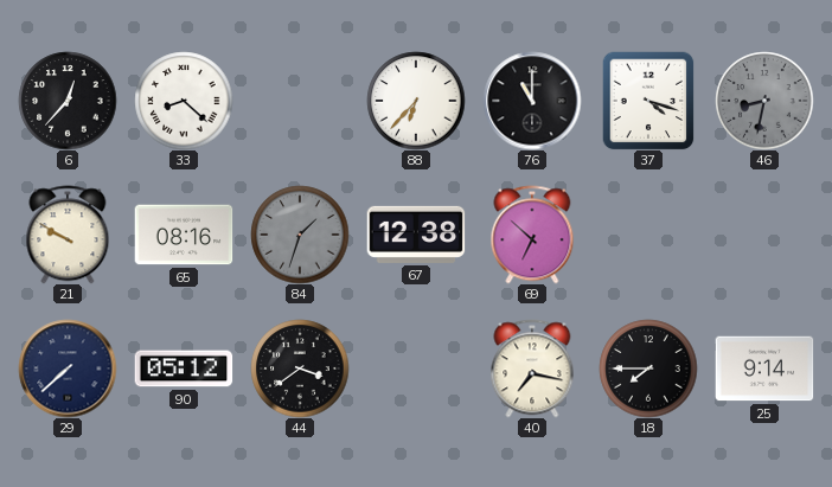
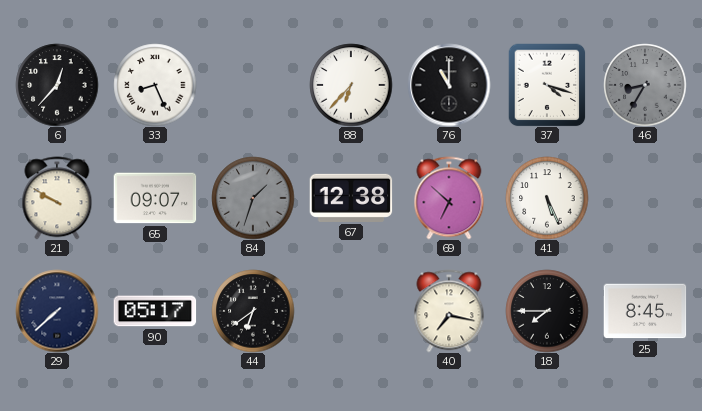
33: 8:22 -> 8:26
46: 8:32 -> 8:35
65: 08:16 -> 09:07
41: none -> 5:26
90: 05:12 -> 05:17
44: 3:39 -> 6:39
25: 9:14 -> 8:45
